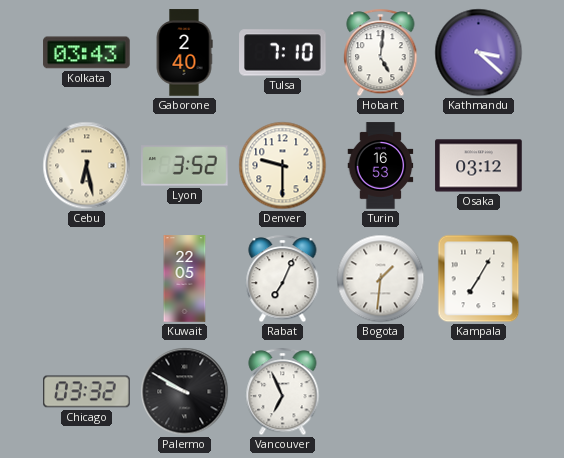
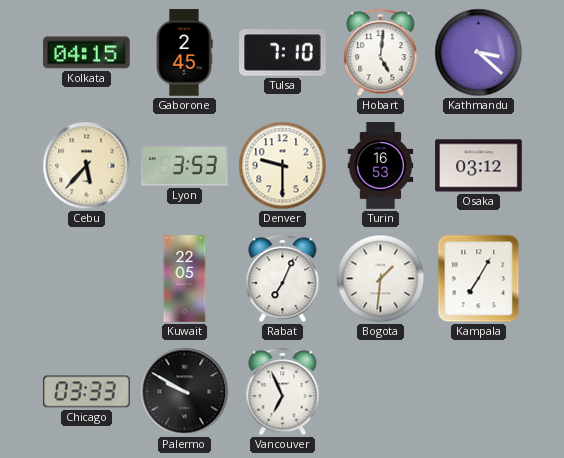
Kolkata: 03:43 -> 04:15
Gaborone: 2:40 -> 2:45
Cebu: 6:28 -> 5:37
Lyon: 3:52 -> 3:53
Chicago: 03:32 -> 03:33
